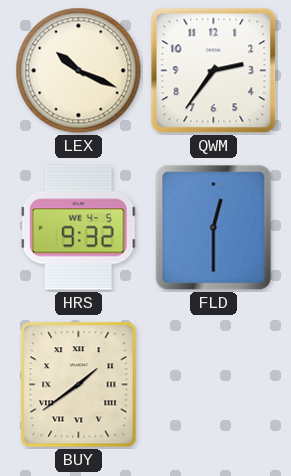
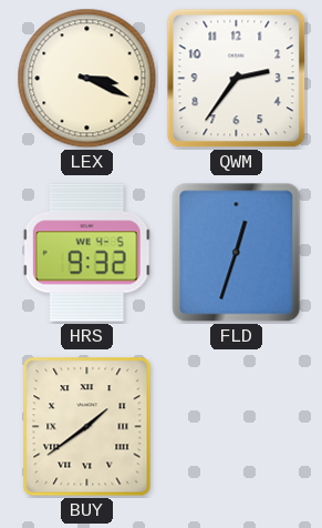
LEX: 10:19 -> 3:19
FLD: 12:30 -> 12:33
